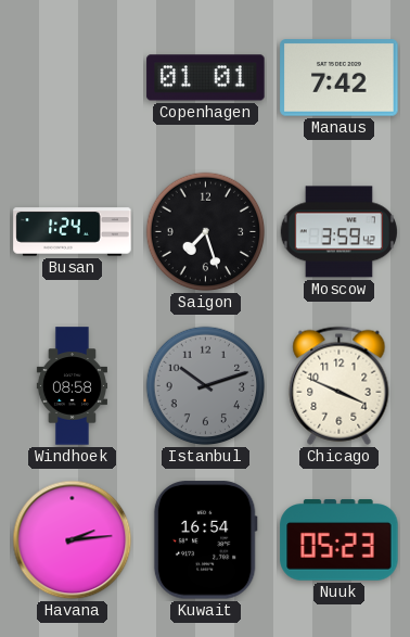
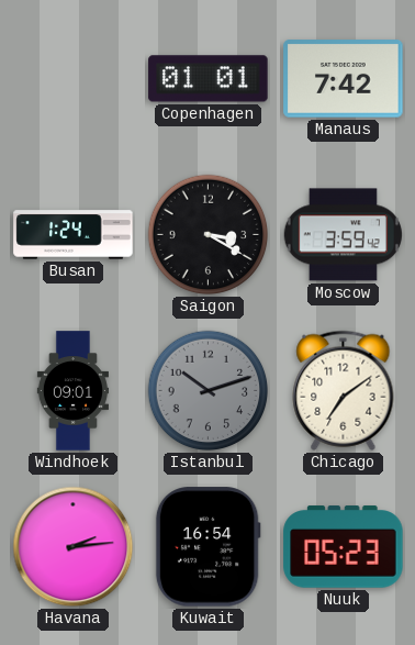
Saigon: 7:27 -> 3:20
Windhoek: 08:58 -> 09:01
Chicago: 3:49 -> 7:09
